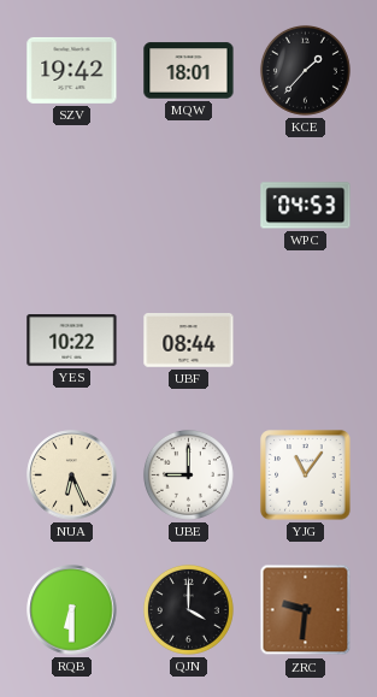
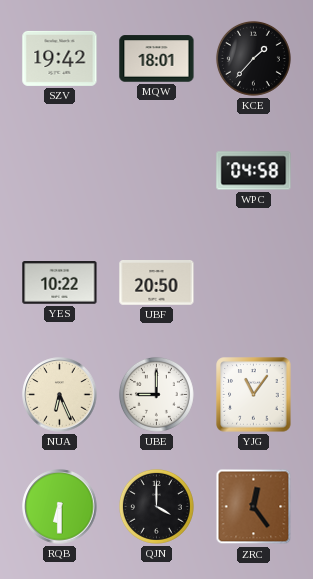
WPC: 04:53 -> 04:58
UBF: 08:44 -> 20:50
ZRC: 9:31 -> 12:24
